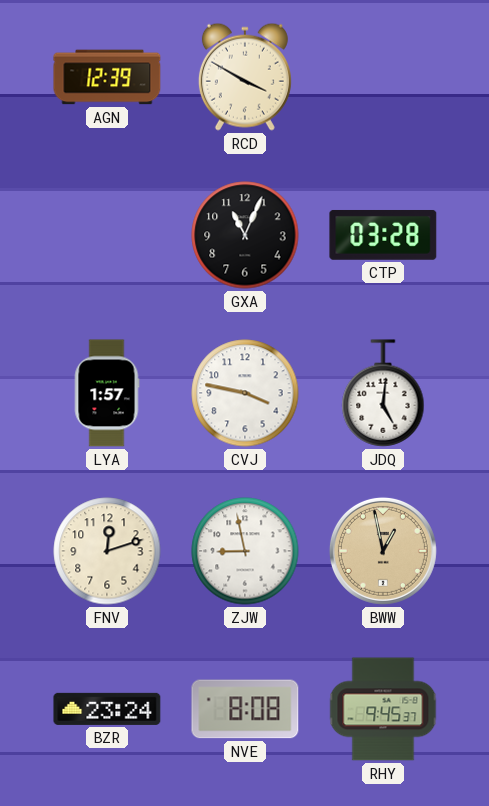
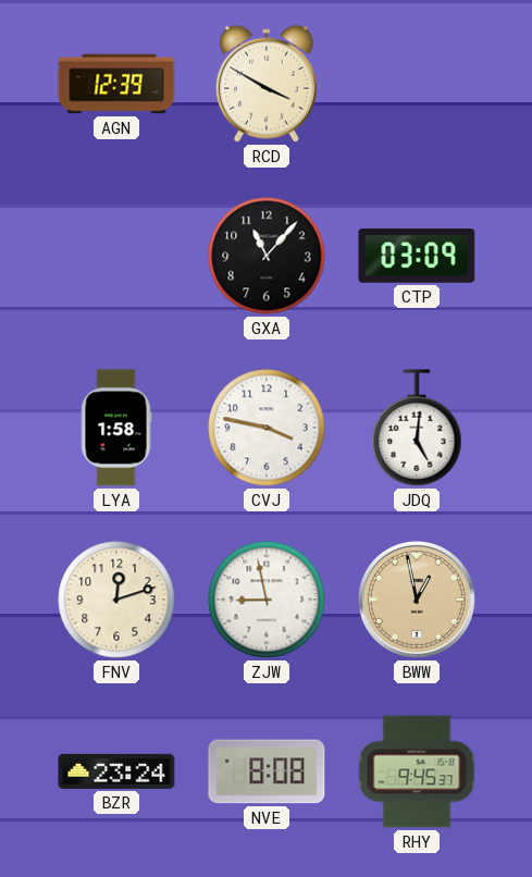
GXA: 11:04 -> 11:07
CTP: 03:28 -> 03:09
LYA: 1:57 -> 1:58
